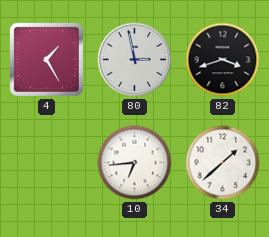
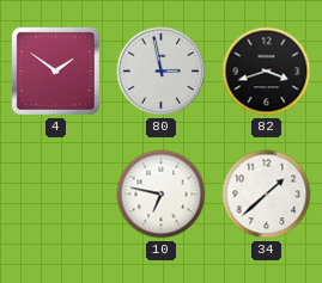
4: 1:25 -> 1:51
10: 6:44 -> 6:47
